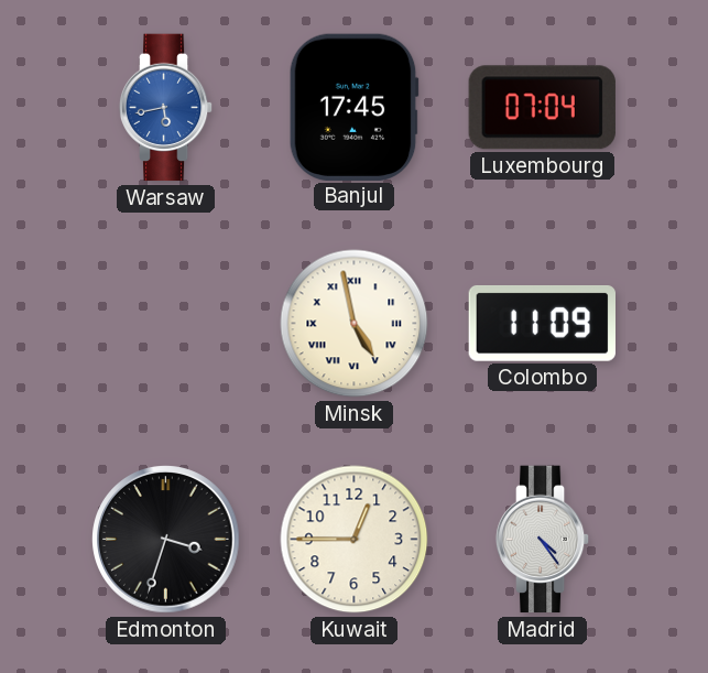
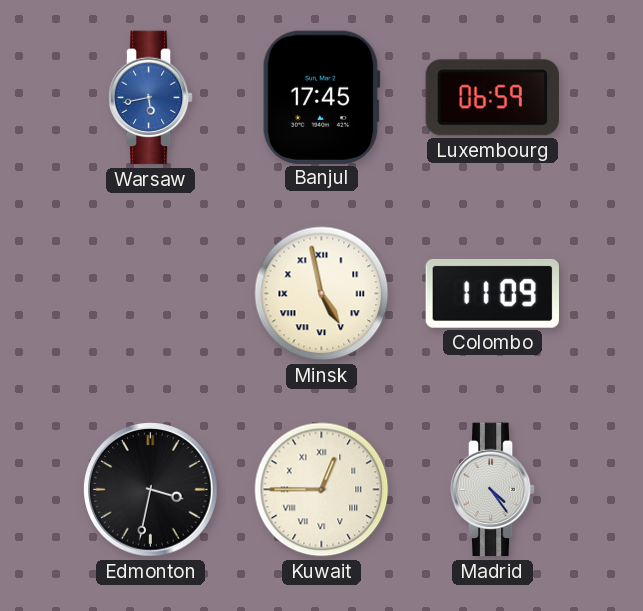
Luxembourg: 07:04 -> 06:59
Edmonton: 3:33 -> 3:32
Kuwait numerals: Arabic -> Roman
